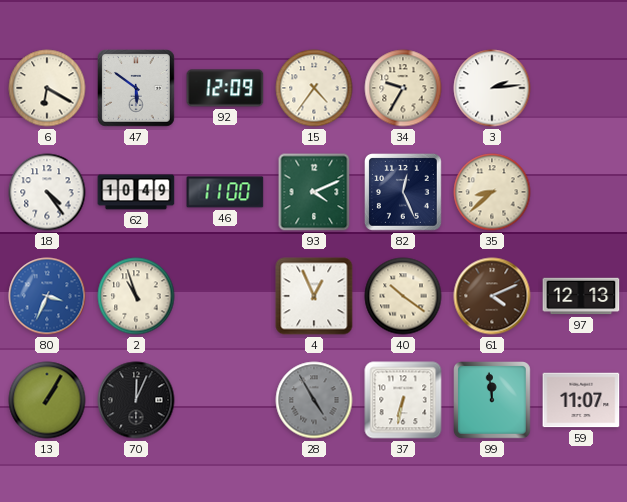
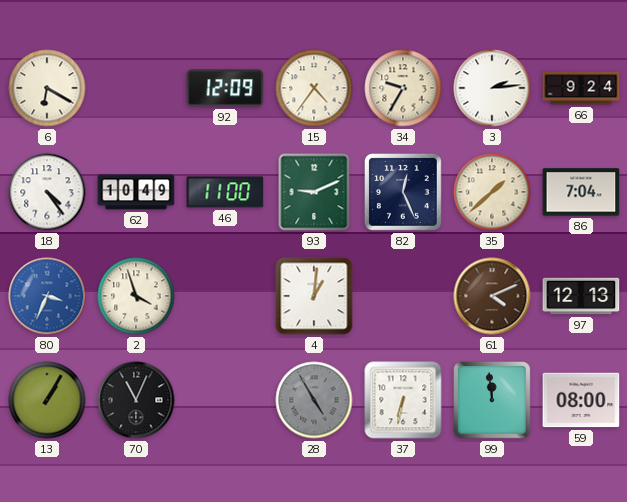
47: 5:51 -> none
66: none -> 9:24
93: 4:11 -> 9:11
35: 8:38 -> 1:38
86: none -> 7:04
2: 10:57 -> 3:57
4: 12:56 -> 1:01
40: 10:21 -> none
70: 12:04 -> 11:04
59: 11:07 -> 08:00
